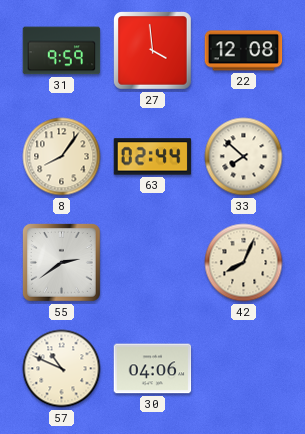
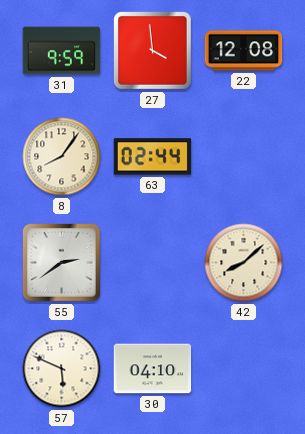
33: 7:52 -> none
42: 8:04 -> 8:08
57: 10:49 -> 5:49
30: 04:06 -> 04:10
